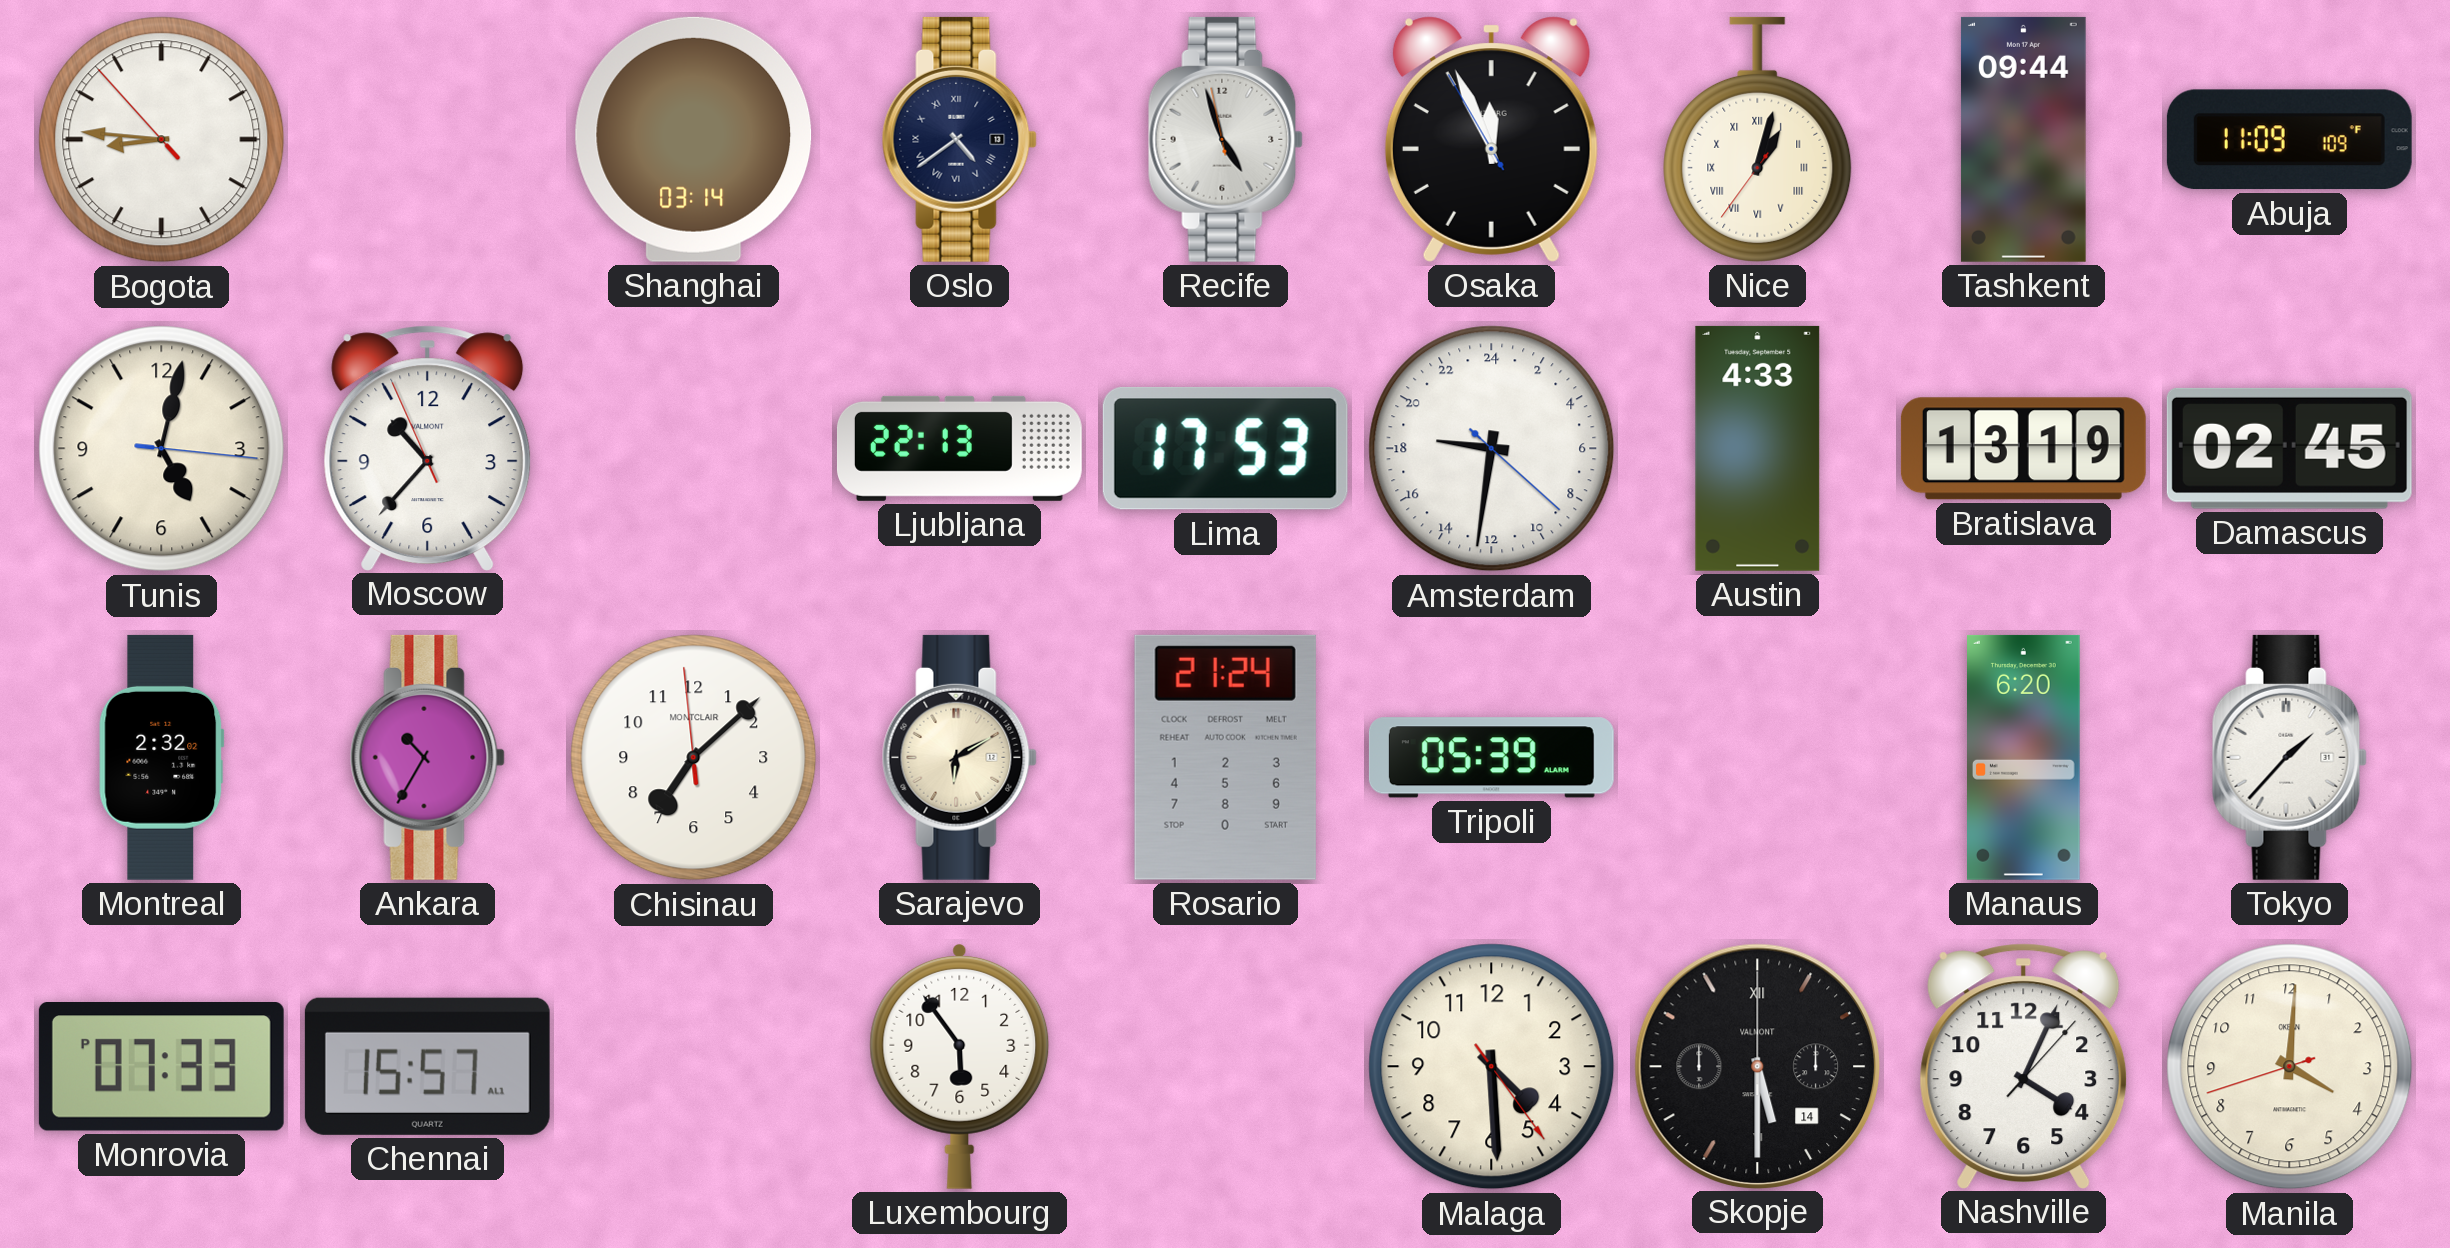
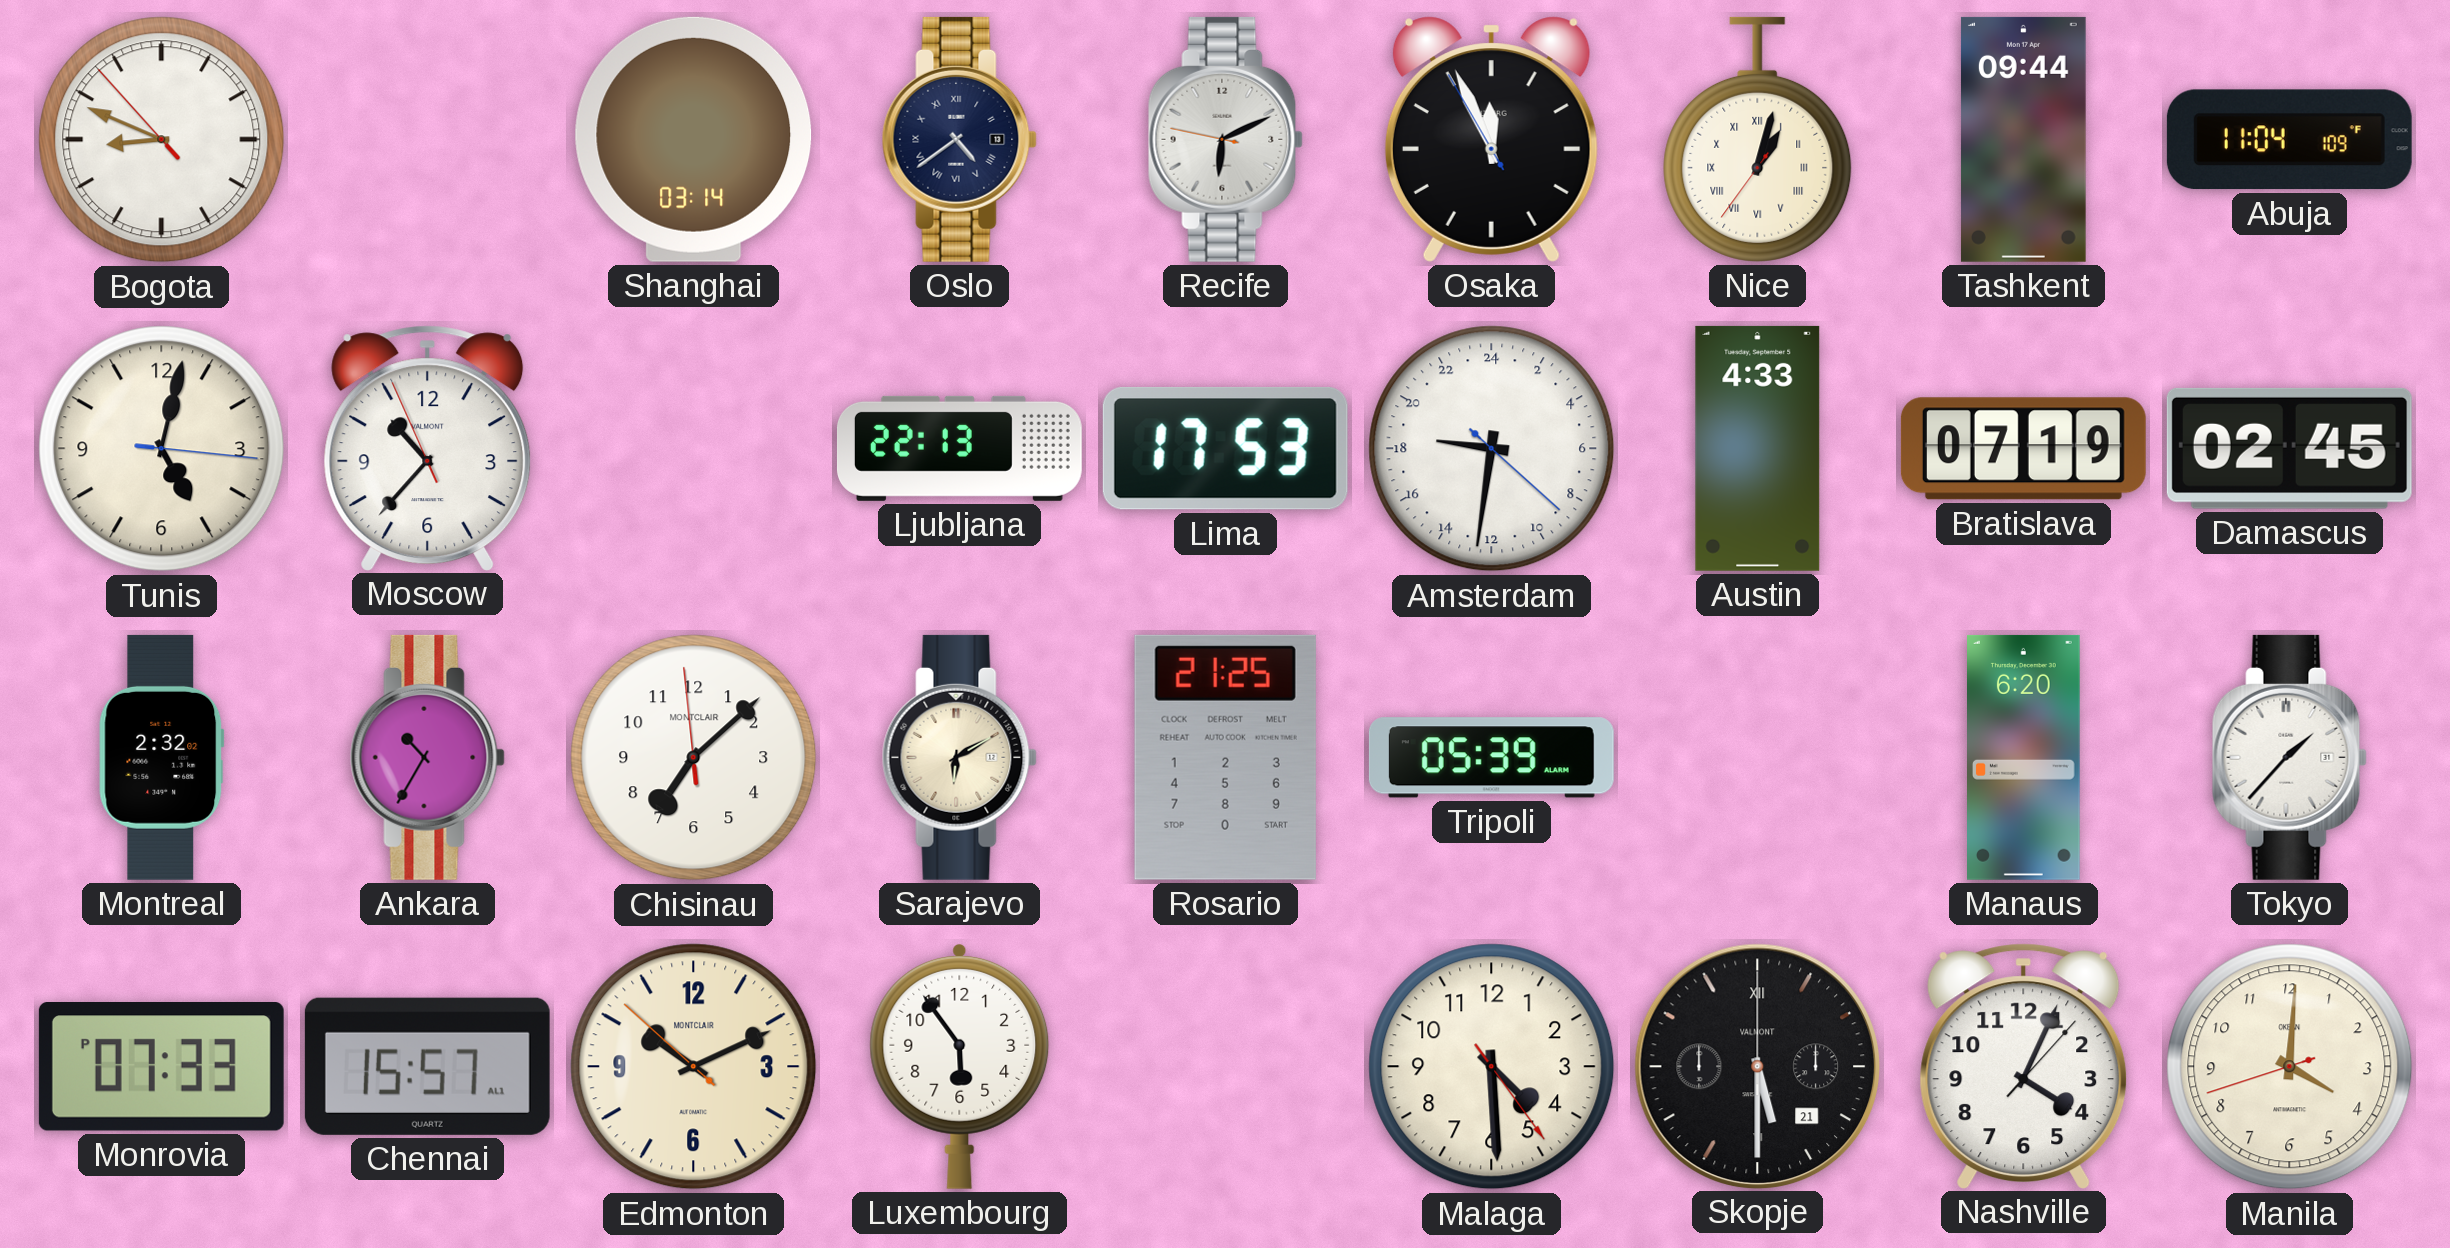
Bogota: 8:45 -> 8:48
Recife: 4:56 -> 6:10
Abuja: 11:09 -> 11:04
Bratislava: 13:19 -> 07:19
Rosario: 21:24 -> 21:25
Edmonton: none -> 10:10
Skopje date: 14 -> 21
